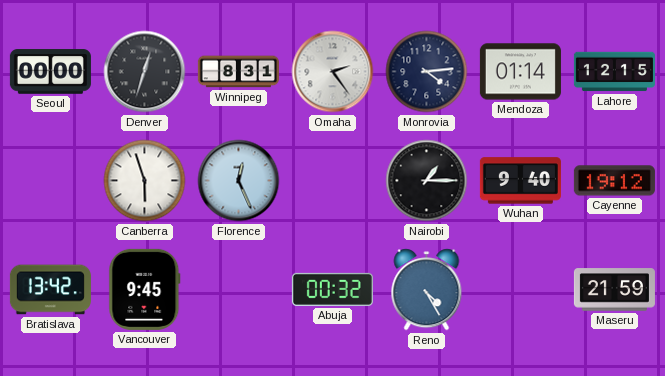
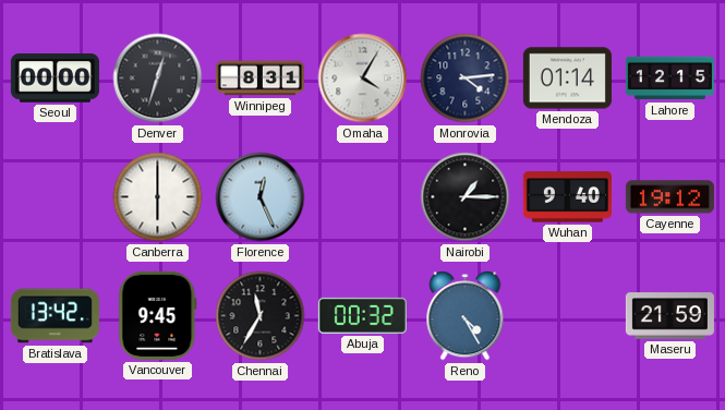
Omaha: 2:24 -> 4:05
Canberra: 5:57 -> 6:00
Chennai: none -> 11:35
